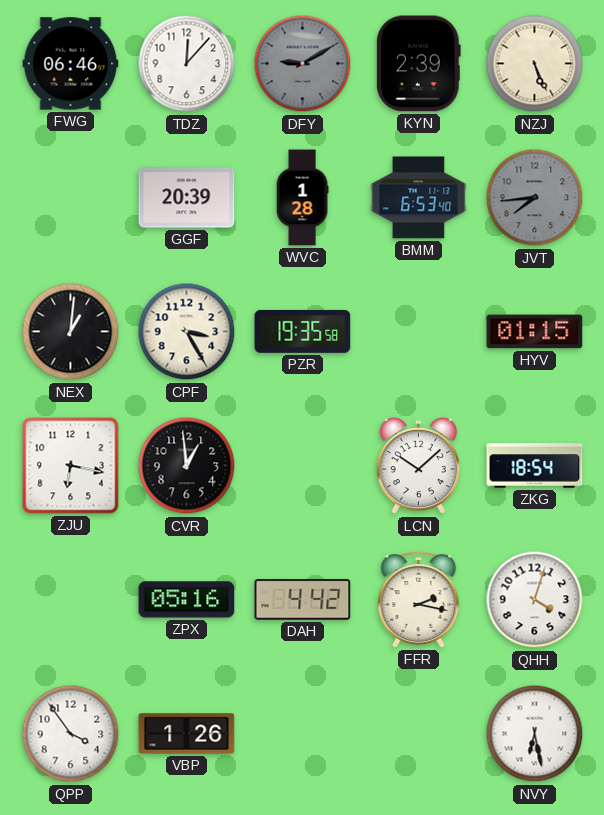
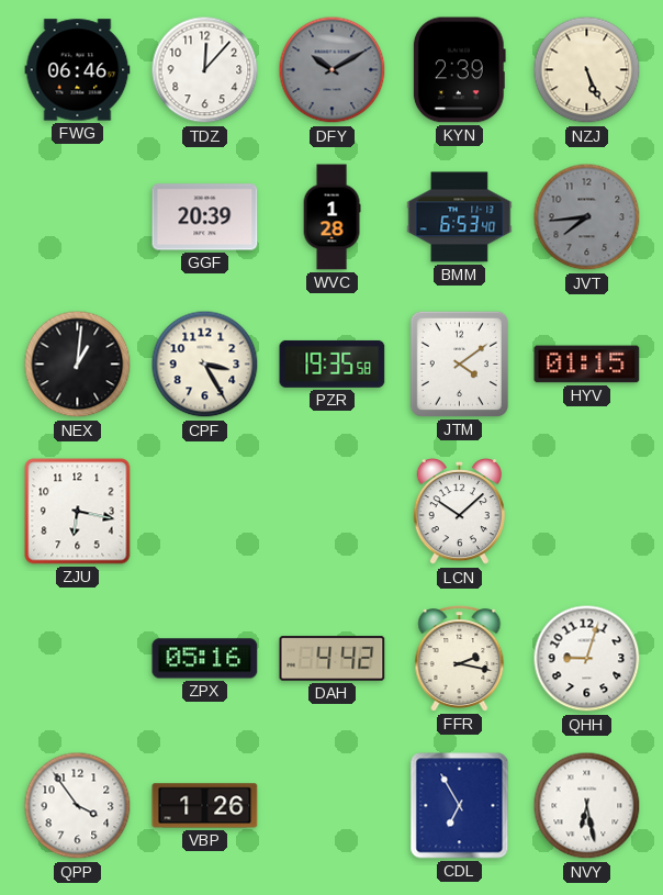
DFY: 9:10 -> 10:10
JTM: none -> 4:09
CVR: 12:59 -> none
ZKG: 18:54 -> none
QHH: 4:03 -> 9:03
CDL: none -> 6:55
